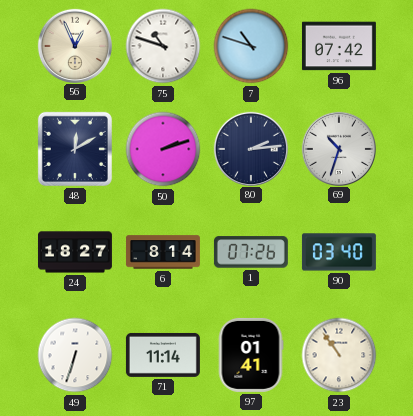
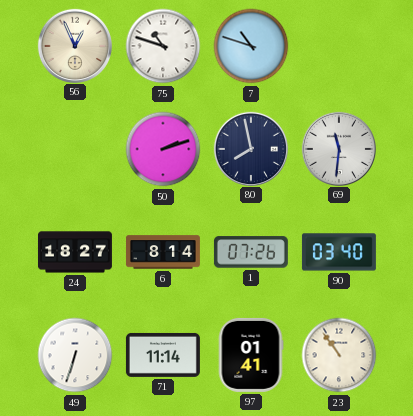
96: 07:42 -> none
48: 12:10 -> none
80: 2:14 -> 7:58
69: 10:33 -> 11:31
